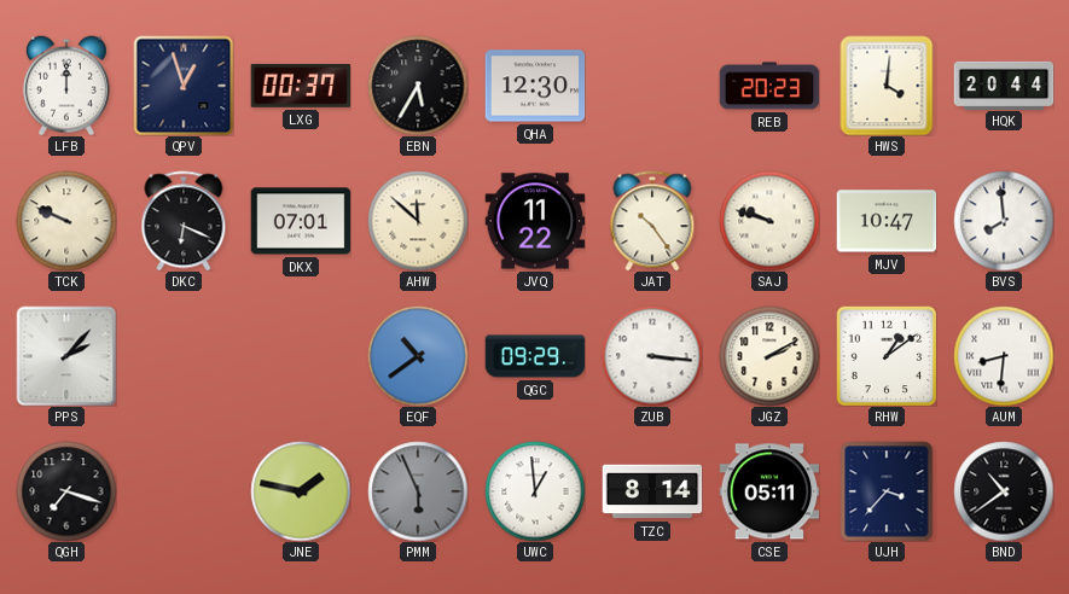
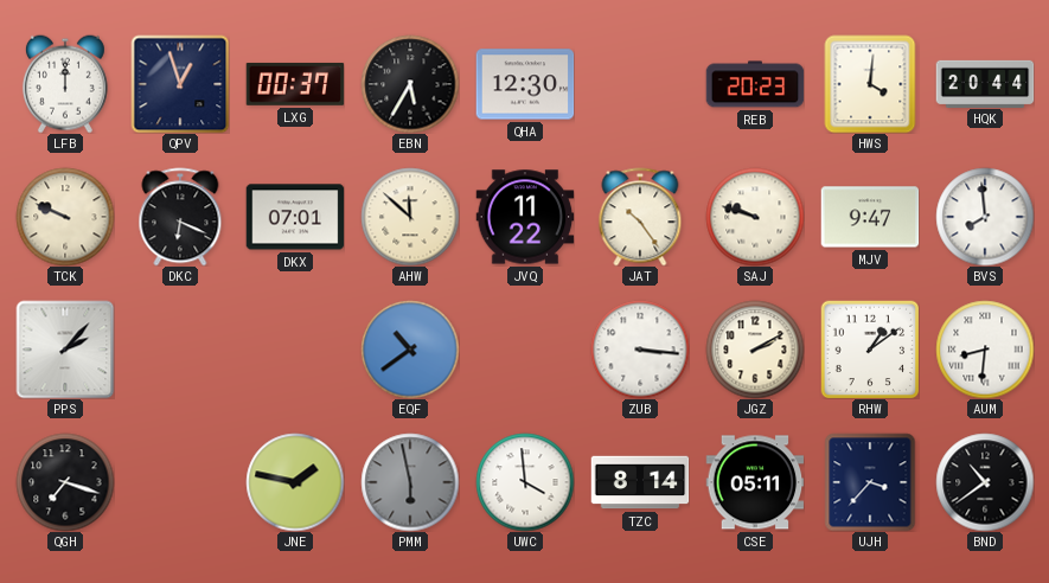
MJV: 10:47 -> 9:47
QGC: 09:29 -> none
PMM: 5:56 -> 5:58
UWC: 12:59 -> 3:59
